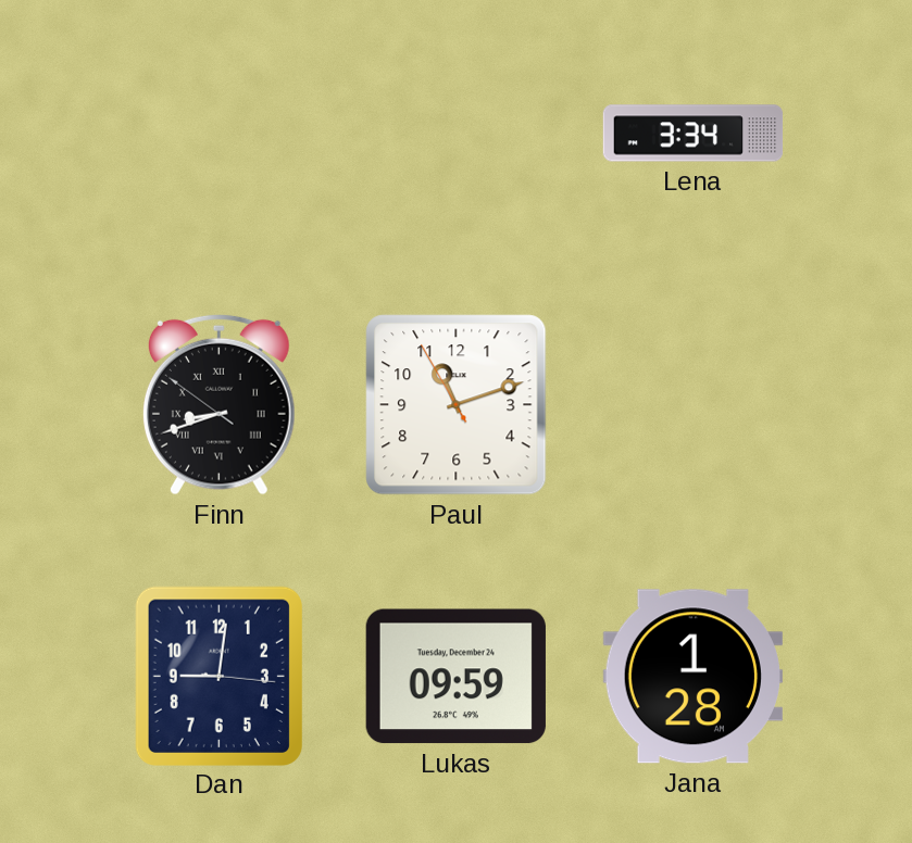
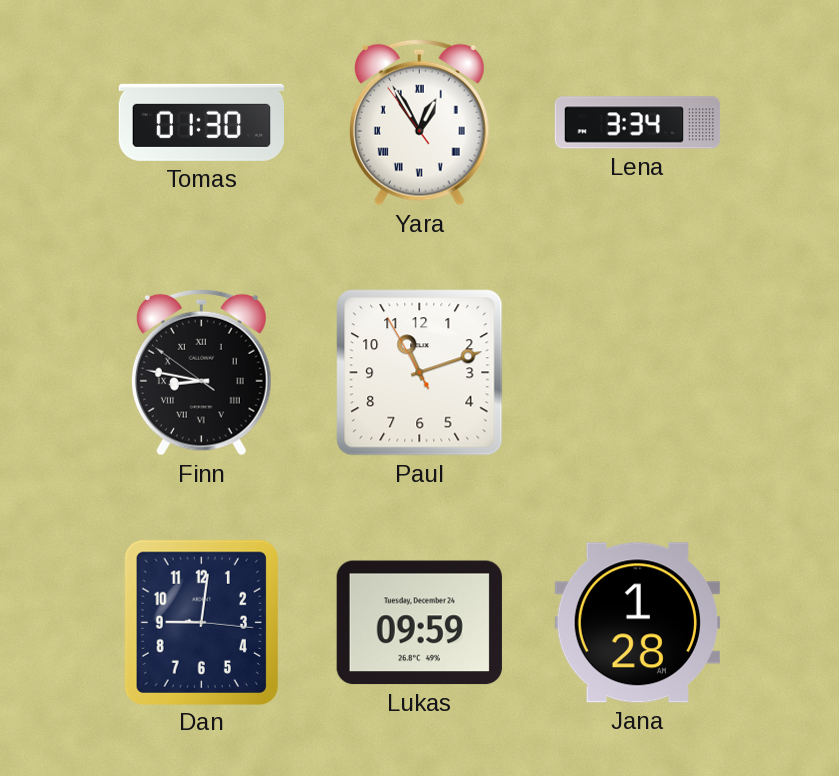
Tomas: none -> 01:30
Yara: none -> 12:54
Finn: 8:41 -> 8:46
